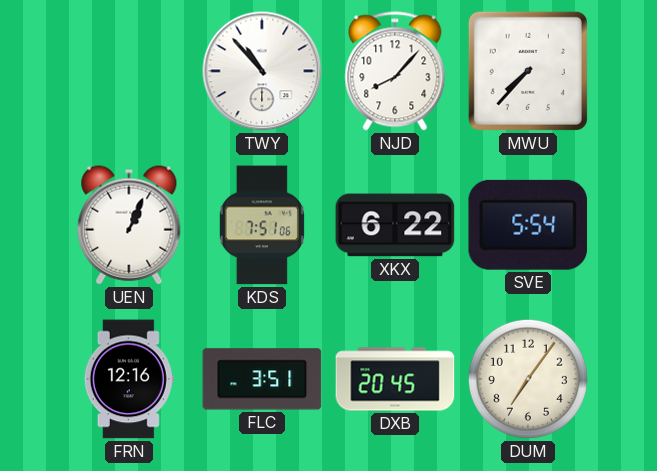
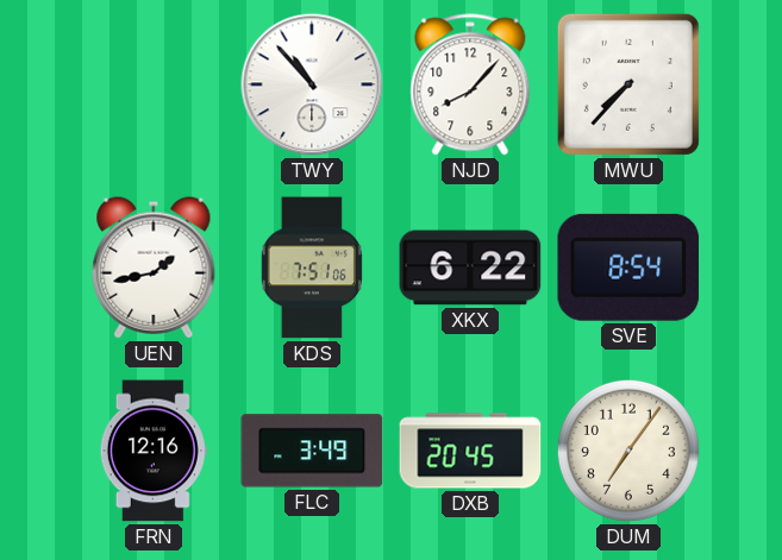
UEN: 1:04 -> 1:43
SVE: 5:54 -> 8:54
FLC: 3:51 -> 3:49
